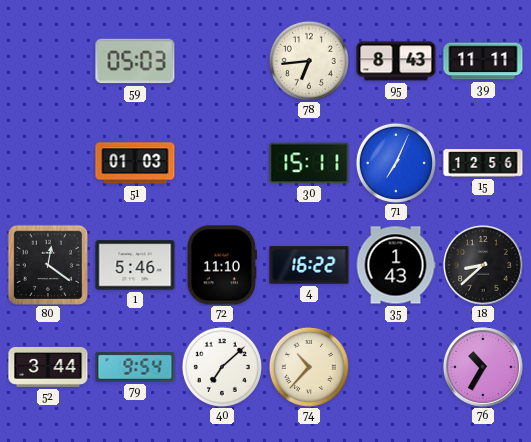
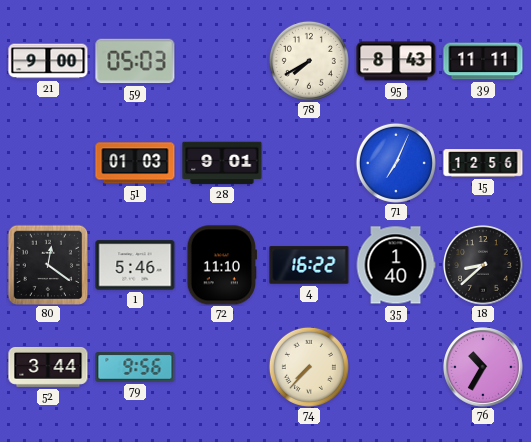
21: none -> 9:00
78: 6:44 -> 7:40
28: none -> 9:01
30: 15:11 -> none
35: 1:43 -> 1:40
79: 9:54 -> 9:56
40: 7:08 -> none
74: 10:37 -> 7:37
